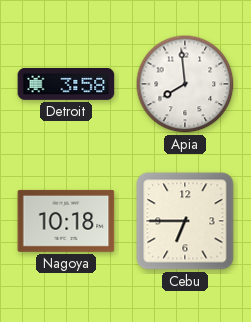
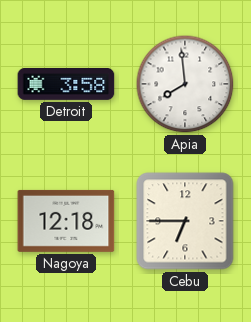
Nagoya: 10:18 -> 12:18
